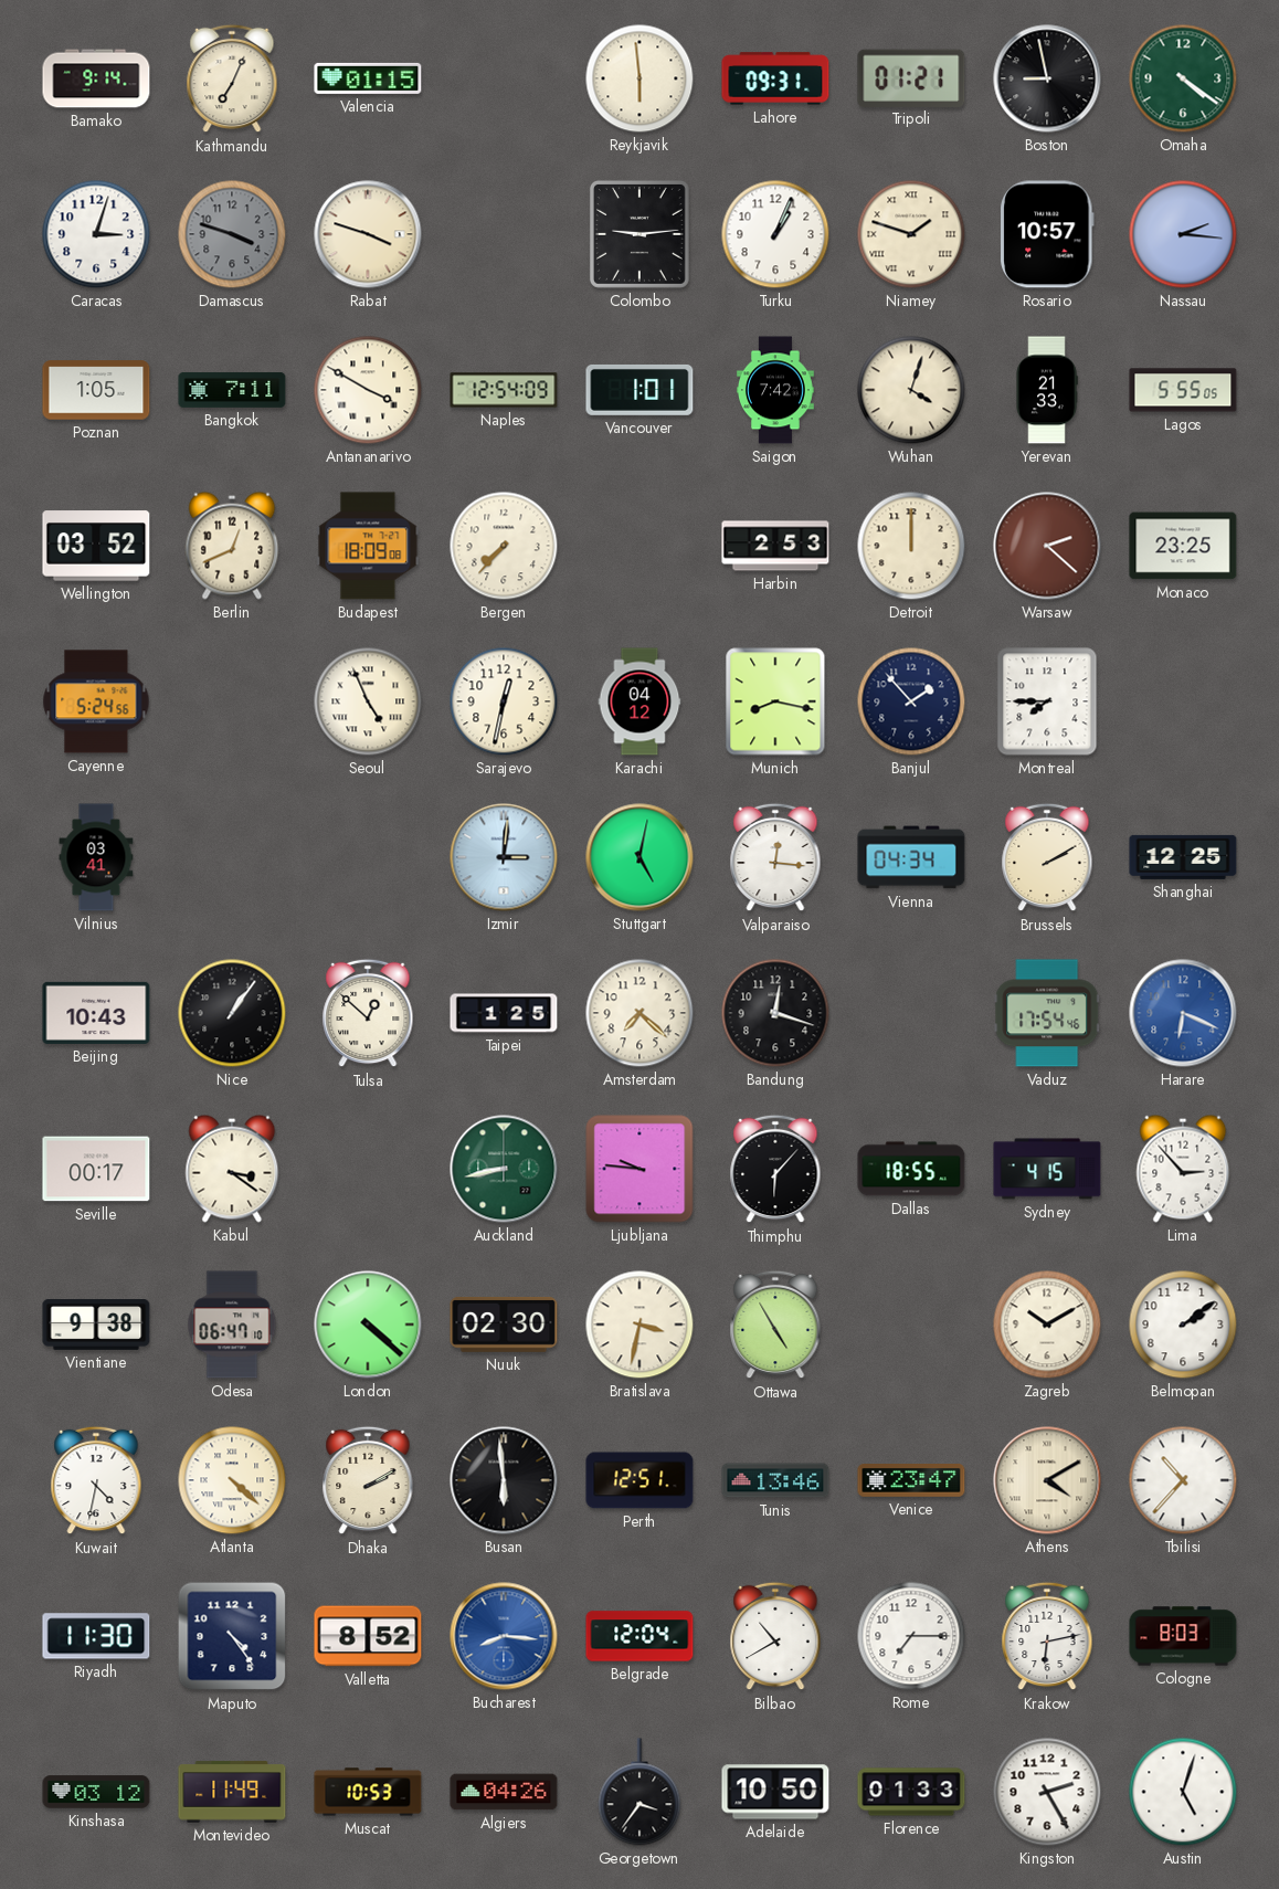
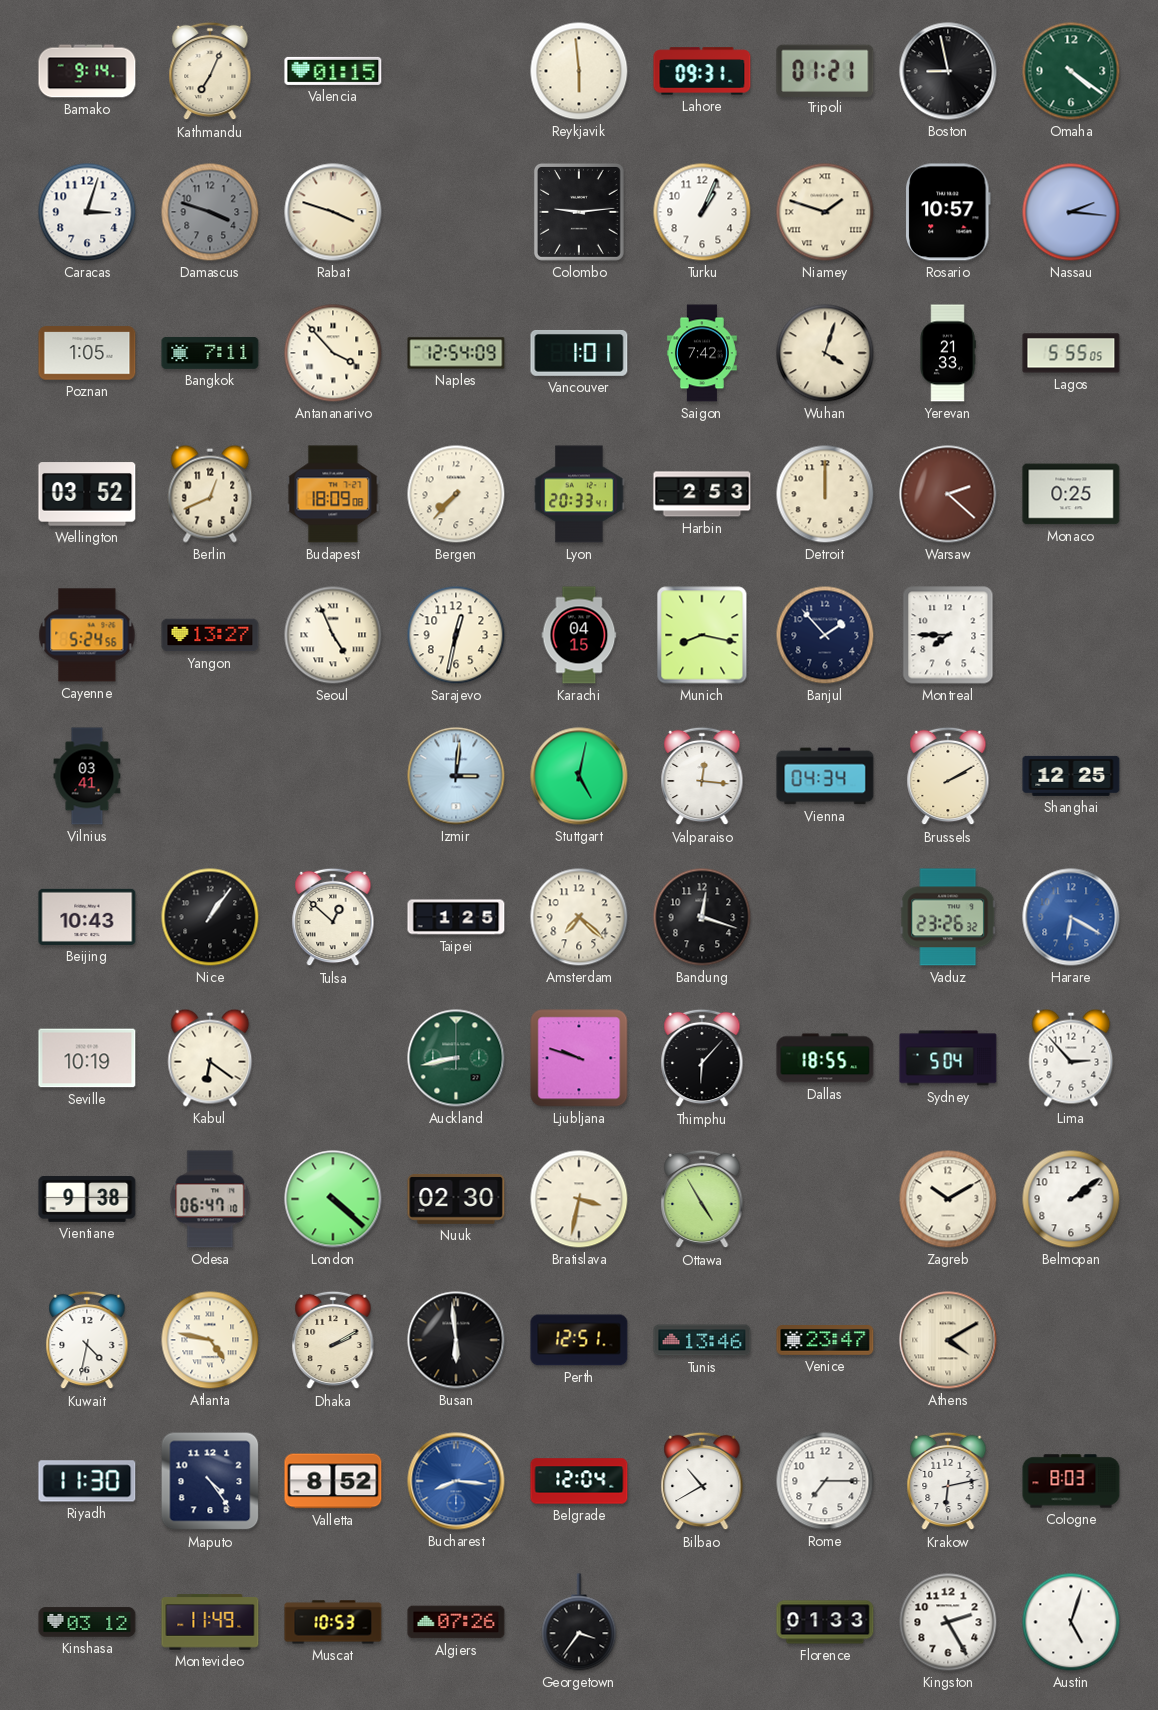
Antananarivo: 3:50 -> 3:53
Lyon: none -> 20:33
Monaco: 23:25 -> 0:25
Yangon: none -> 13:27
Karachi: 04:12 -> 04:15
Vaduz: 17:54 -> 23:26
Harare: 6:19 -> 6:20
Seville: 00:17 -> 10:19
Kabul: 3:21 -> 6:21
Ljubljana: 9:46 -> 9:48
Sydney: 4:15 -> 5:04
Atlanta: 4:22 -> 4:47
Tbilisi: 10:37 -> none
Algiers: 04:26 -> 07:26
Adelaide: 10:50 -> none
